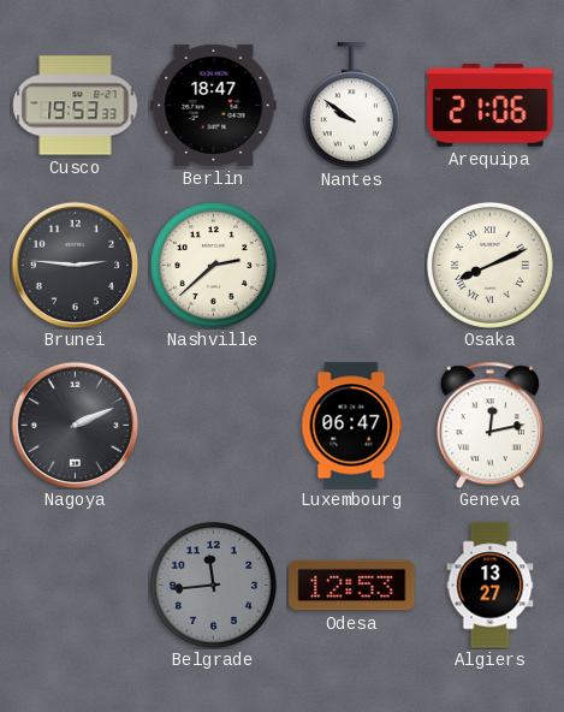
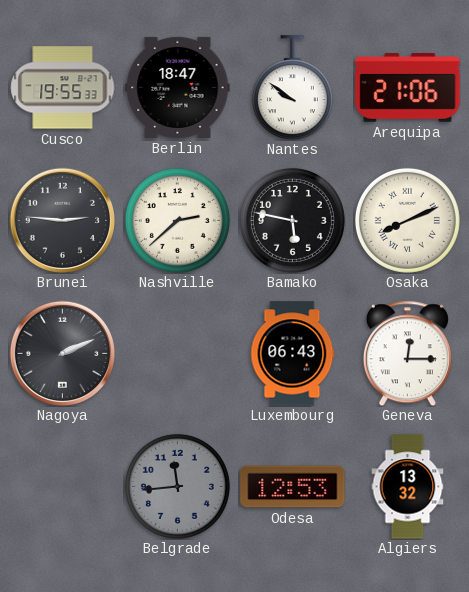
Cusco: 19:53 -> 19:55
Bamako: none -> 5:47
Luxembourg: 06:47 -> 06:43
Geneva: 12:13 -> 12:15
Algiers: 13:27 -> 13:32
